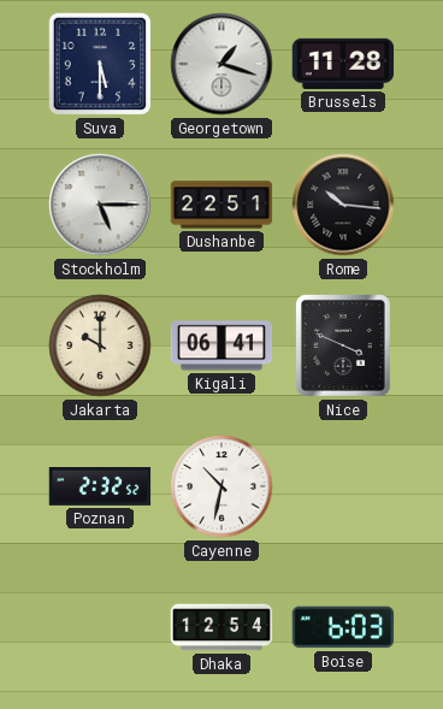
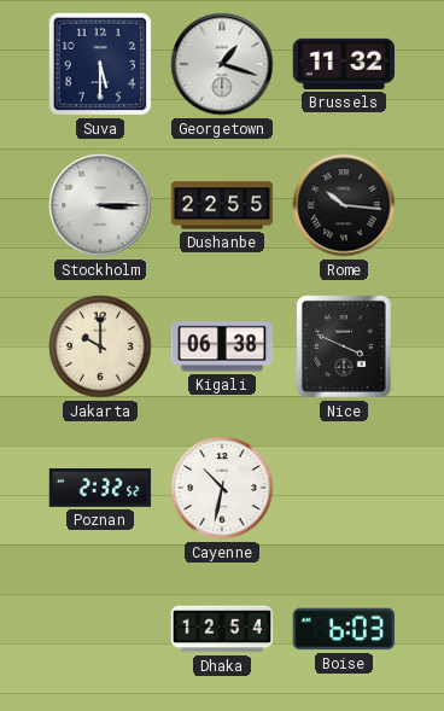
Brussels: 11:28 -> 11:32
Stockholm: 5:15 -> 3:15
Dushanbe: 22:51 -> 22:55
Kigali: 06:41 -> 06:38
